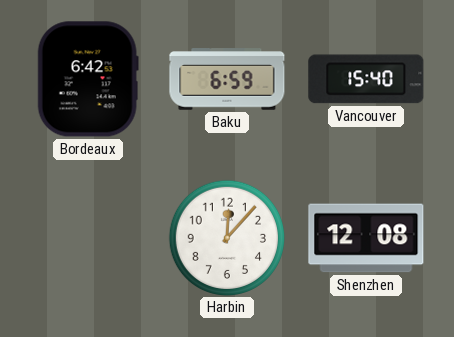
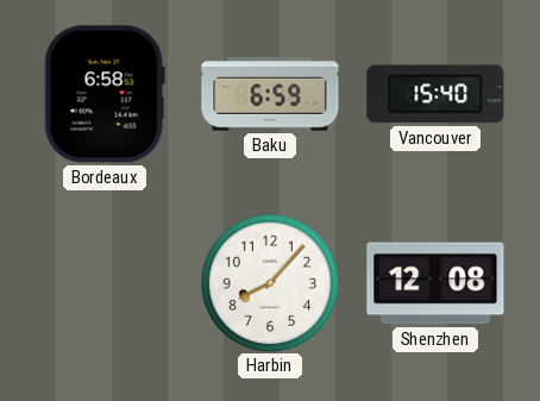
Bordeaux: 6:42 -> 6:58
Harbin: 12:07 -> 8:07
